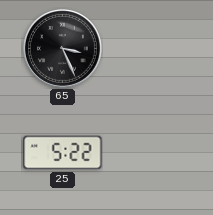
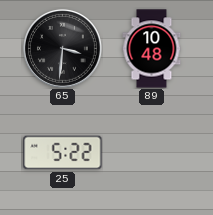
65: 3:26 -> 3:31
89: none -> 10:48
